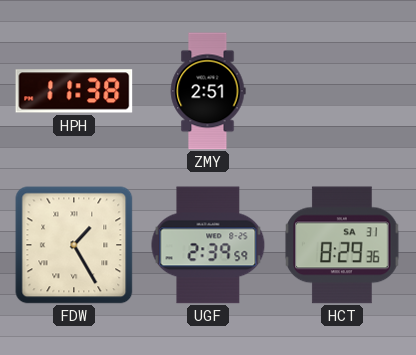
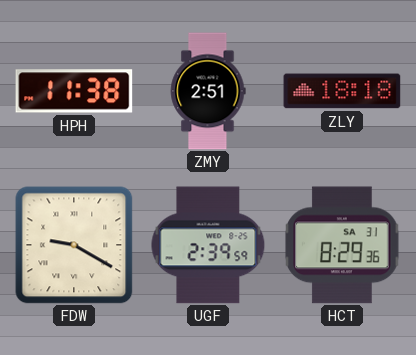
ZLY: none -> 18:18
FDW: 1:25 -> 9:20
